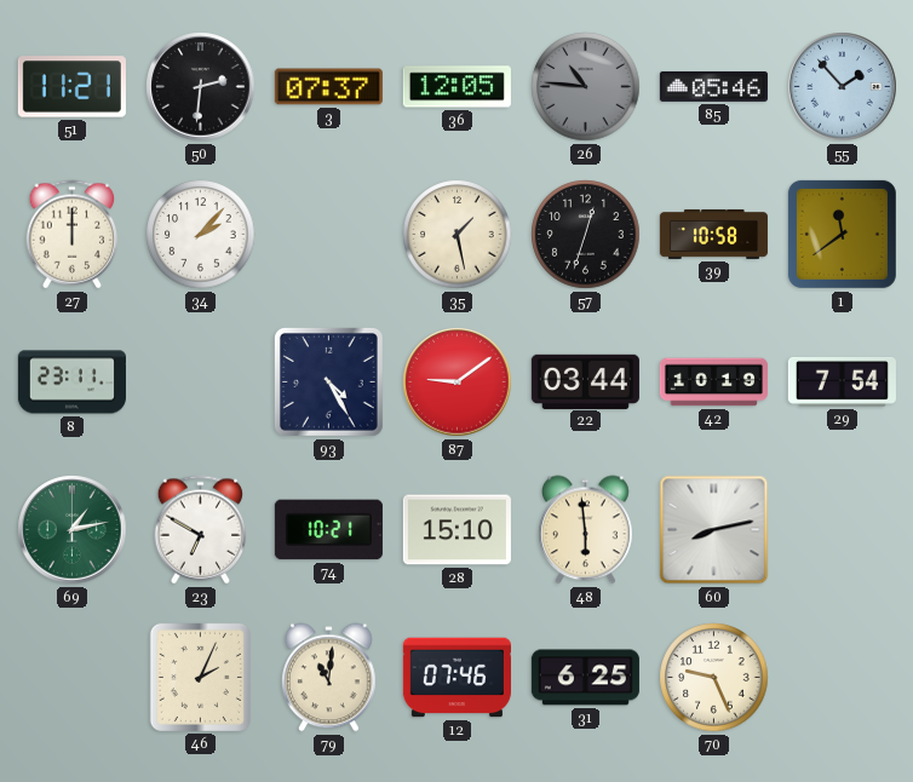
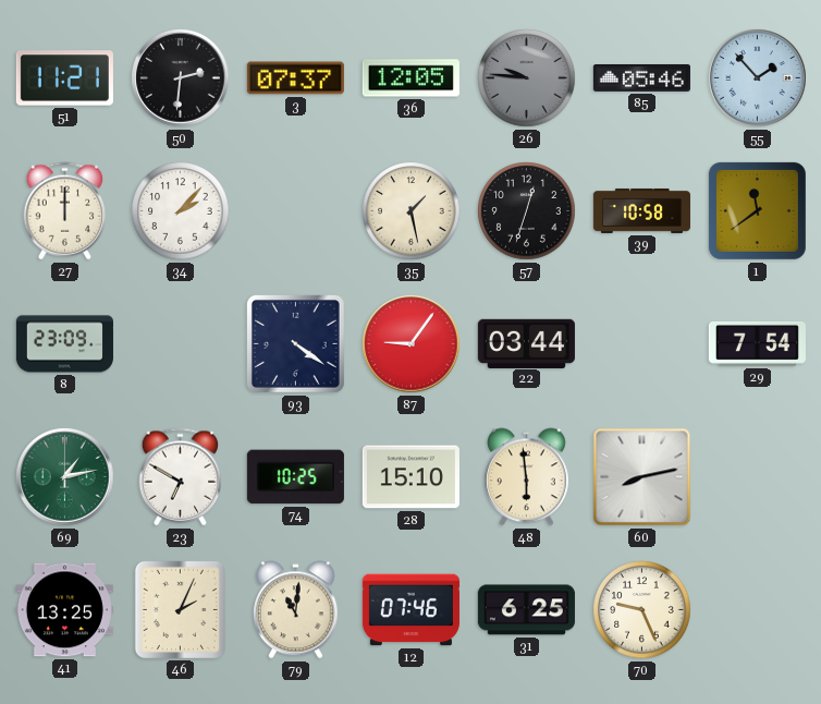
26: 10:46 -> 9:46
8: 23:11 -> 23:09
93: 4:25 -> 4:21
87: 9:09 -> 9:06
42: 10:19 -> none
74: 10:21 -> 10:25
41: none -> 13:25
